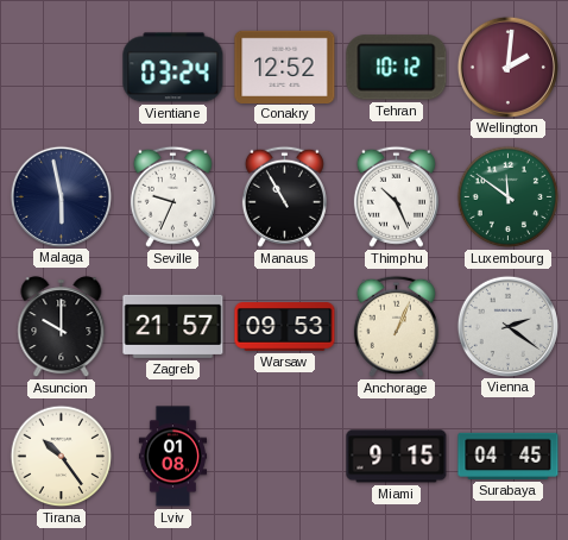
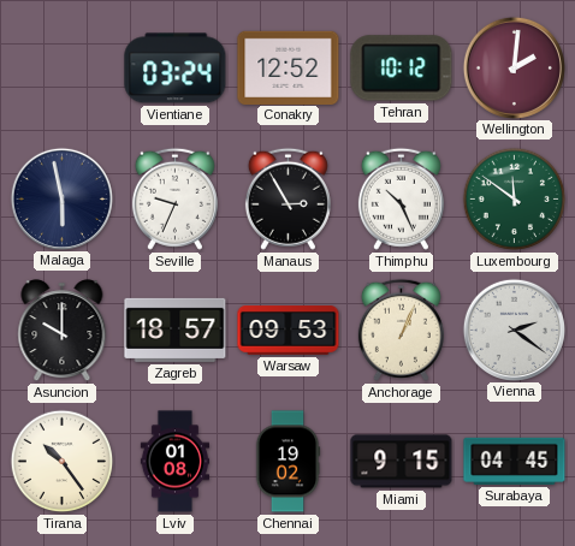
Manaus: 10:55 -> 2:55
Zagreb: 21:57 -> 18:57
Chennai: none -> 19:02
